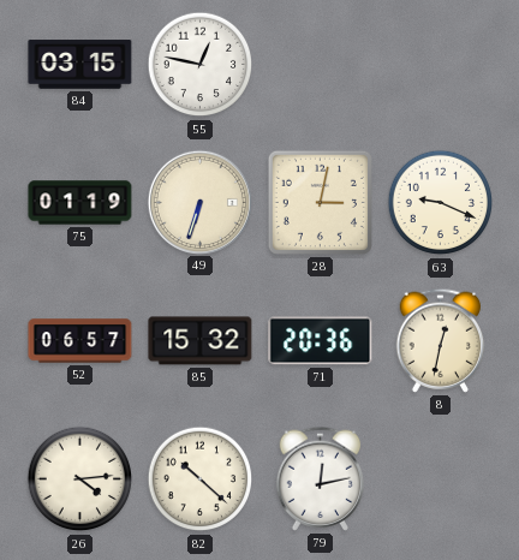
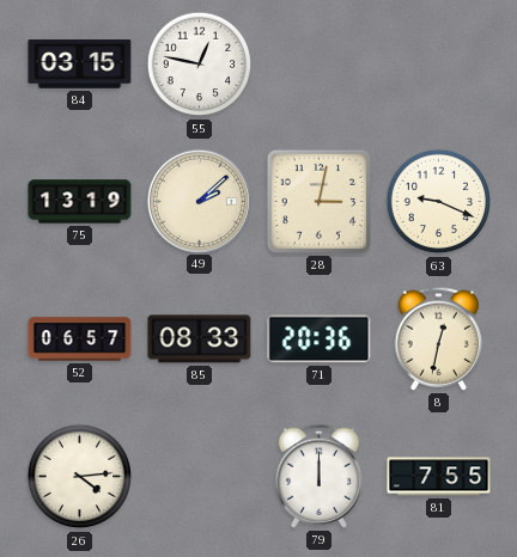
75: 01:19 -> 13:19
49: 6:33 -> 2:08
85: 15:32 -> 08:33
82: 10:22 -> none
79: 12:13 -> 12:00
81: none -> 7:55
